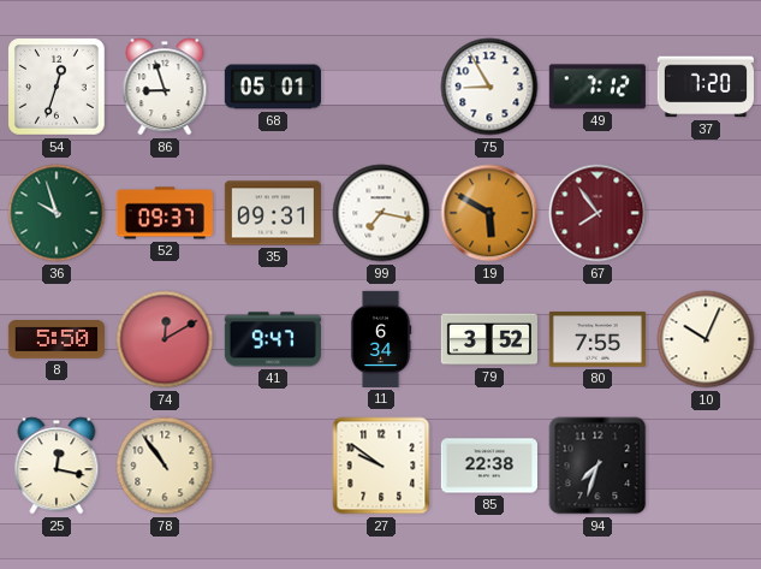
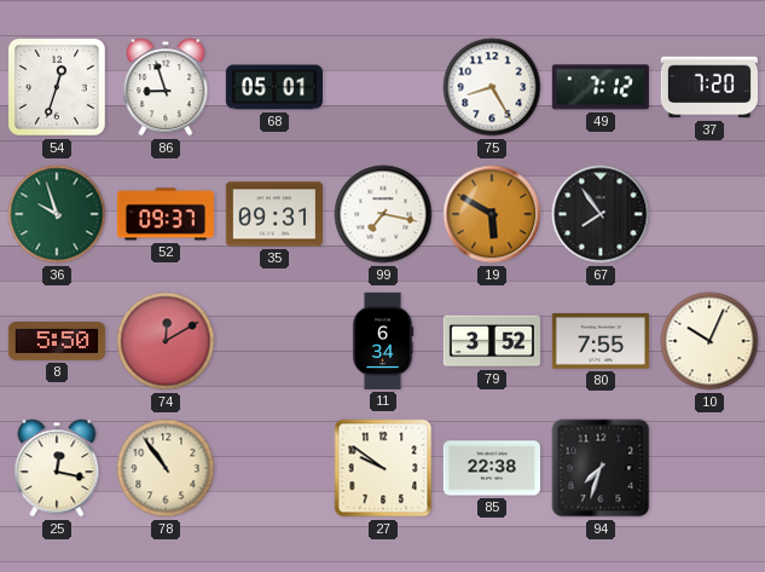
75: 8:55 -> 8:25
67 dial: burgundy -> black
41: 9:47 -> none
